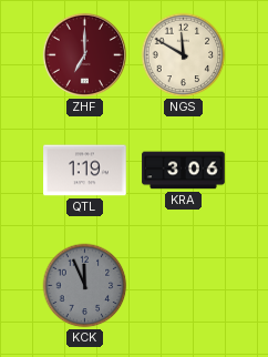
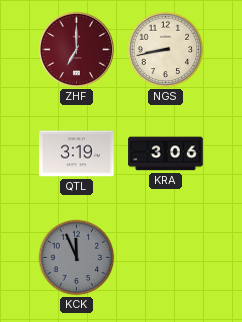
NGS: 11:50 -> 8:43
QTL: 1:19 -> 3:19
